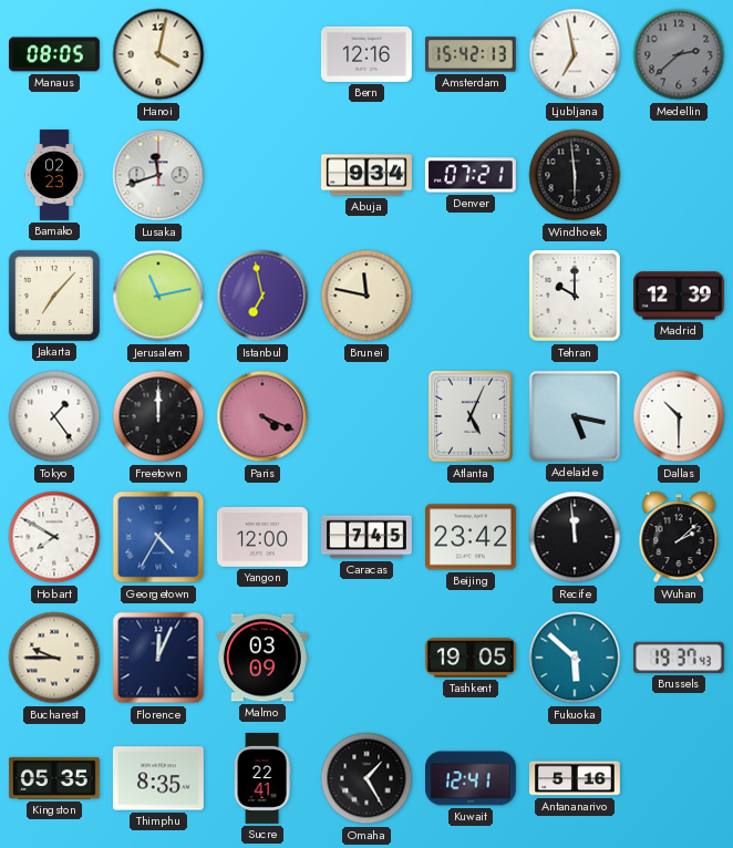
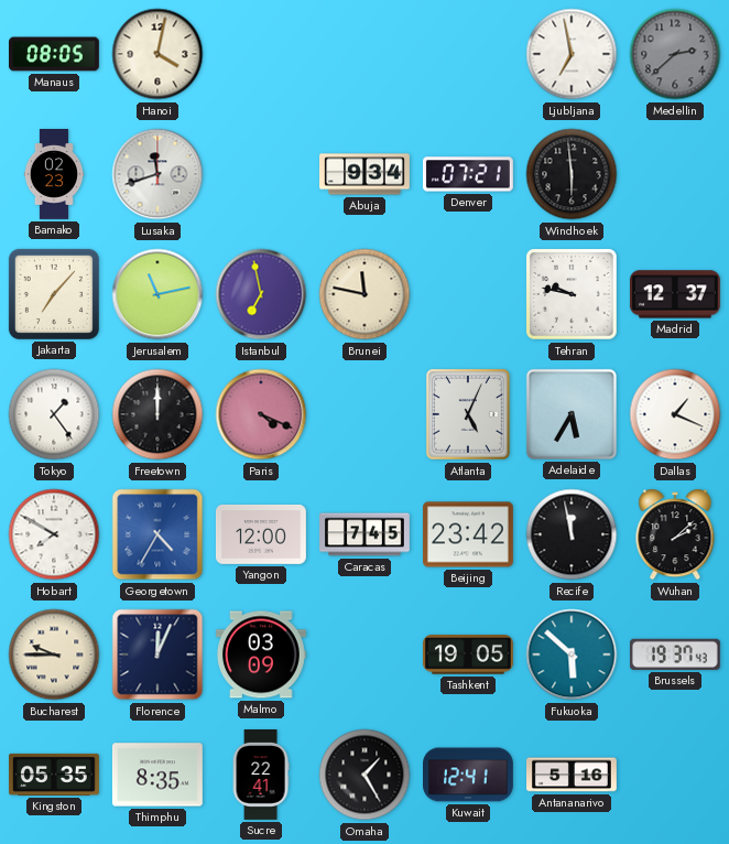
Bern: 12:16 -> none
Amsterdam: 15:42 -> none
Tehran: 10:00 -> 9:47
Madrid: 12:39 -> 12:37
Adelaide: 5:17 -> 5:35
Dallas: 10:30 -> 1:19
Recife: 11:59 -> 11:58
